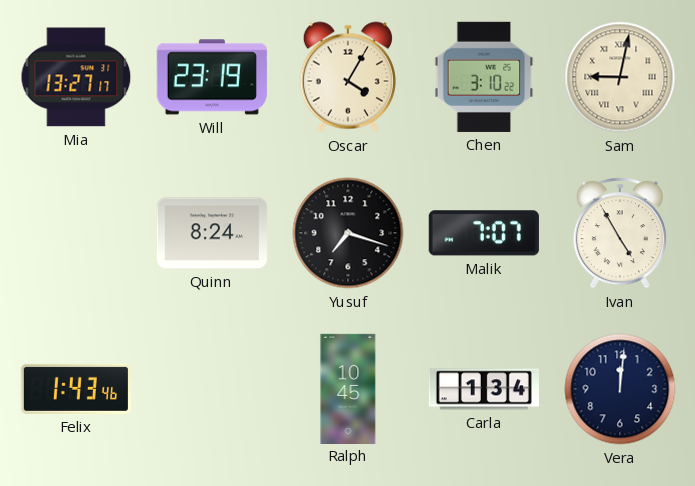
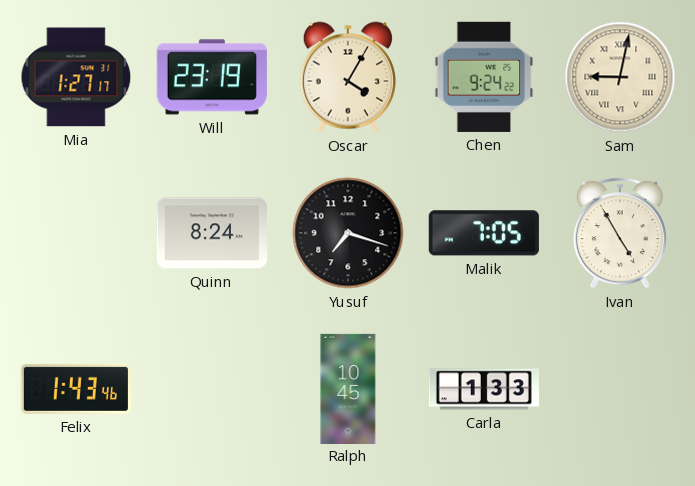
Mia: 13:27 -> 1:27
Chen: 3:10 -> 9:24
Malik: 7:07 -> 7:05
Carla: 1:34 -> 1:33
Vera: 12:01 -> none
